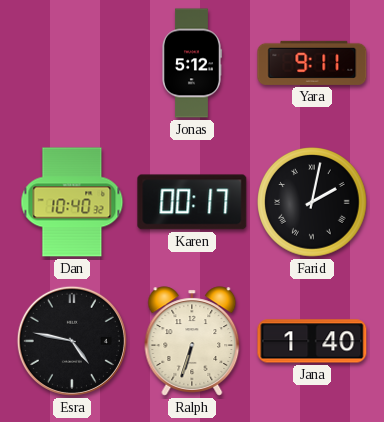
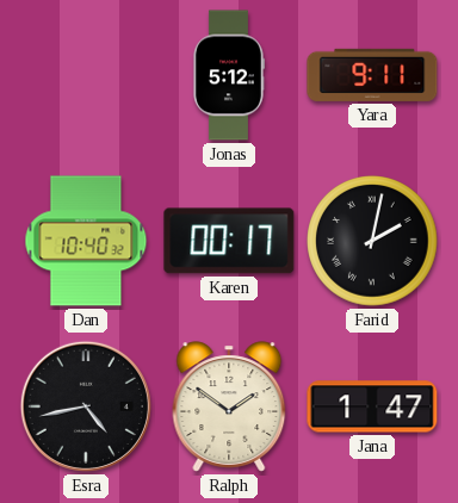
Esra: 4:47 -> 4:43
Ralph: 6:33 -> 1:51
Jana: 1:40 -> 1:47
